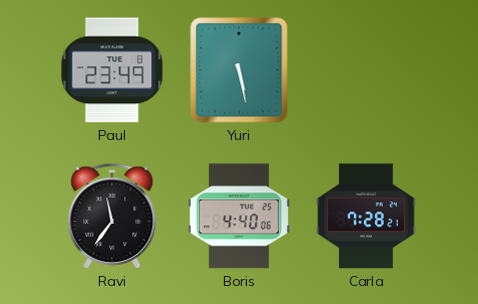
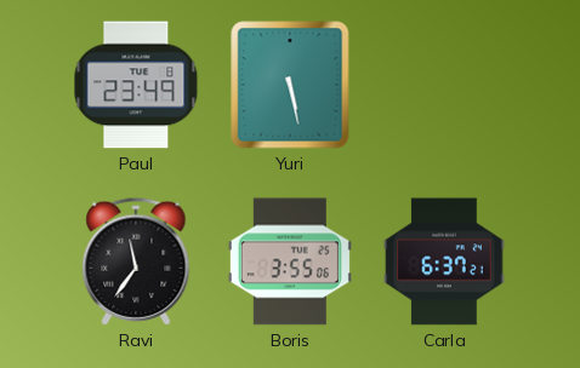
Boris: 4:40 -> 3:55
Carla: 7:28 -> 6:37
